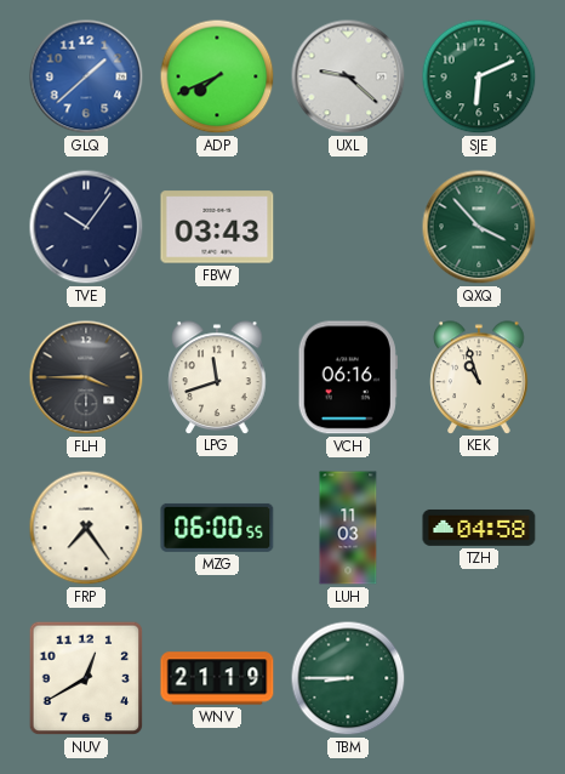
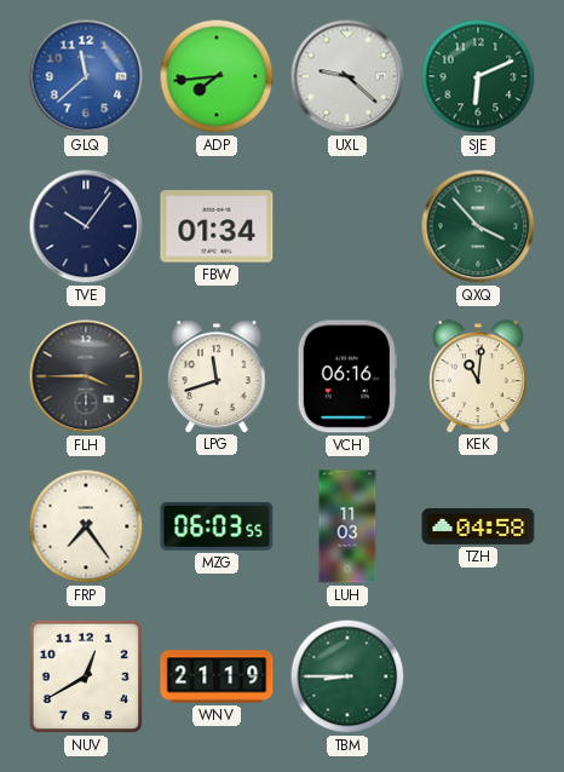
GLQ: 1:38 -> 11:38
ADP: 7:41 -> 7:44
FBW: 03:43 -> 01:34
KEK: 10:57 -> 11:01
MZG: 06:00 -> 06:03
